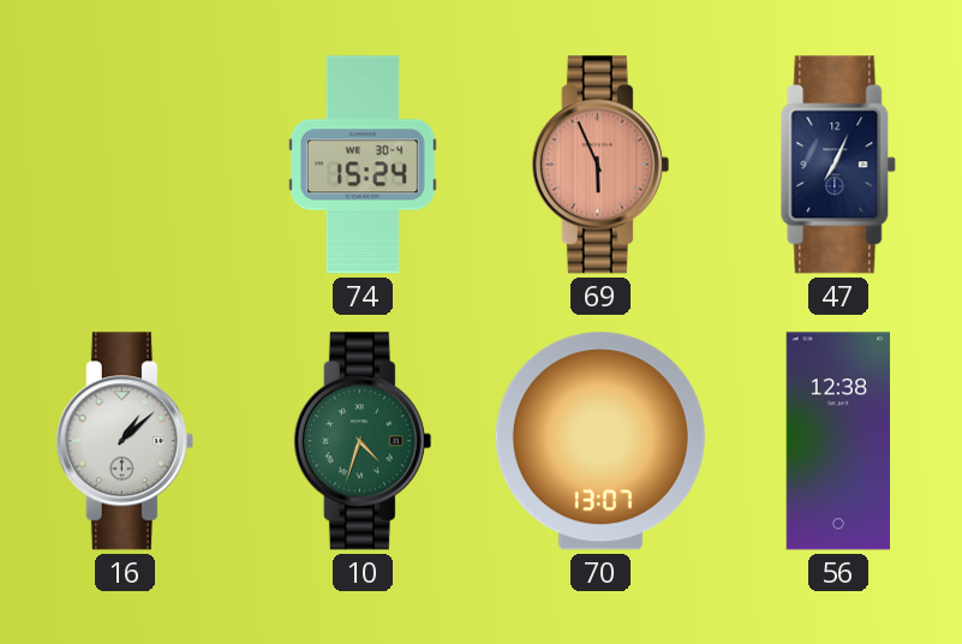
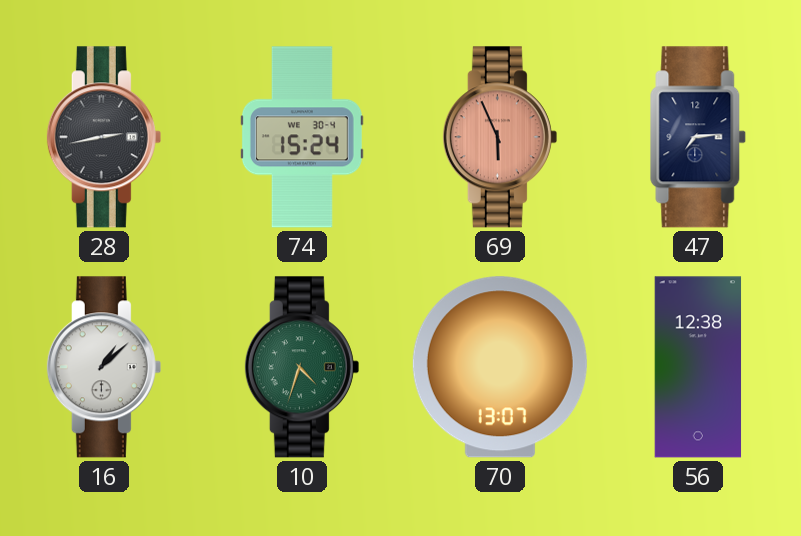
28: none -> 2:43
47: 7:04 -> 7:14
